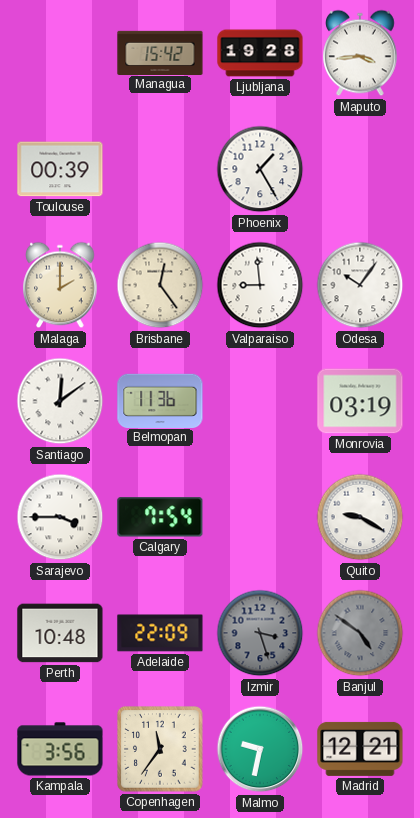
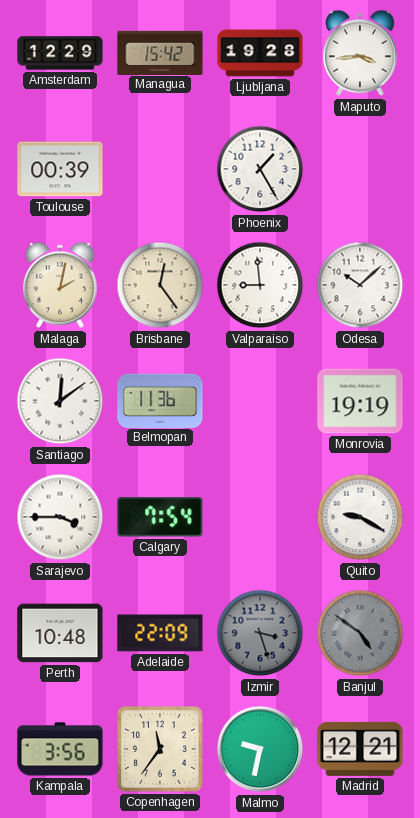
Amsterdam: none -> 12:29
Malaga: 2:00 -> 2:02
Odesa: 10:06 -> 10:08
Monrovia: 03:19 -> 19:19
